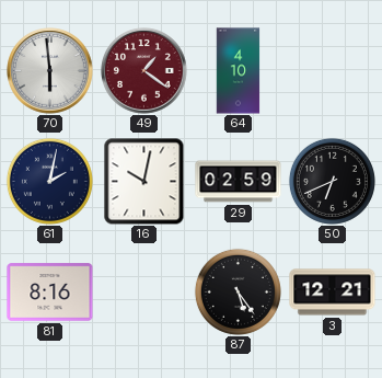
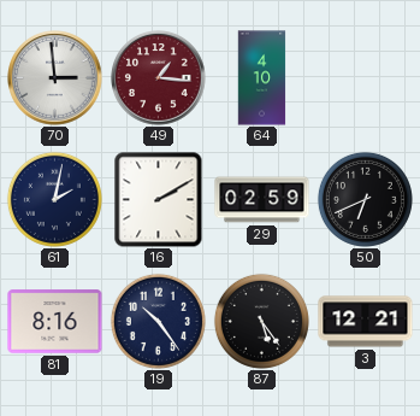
70: 5:59 -> 2:59
49: 1:21 -> 1:16
16: 10:02 -> 2:10
19: none -> 10:24
